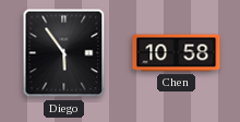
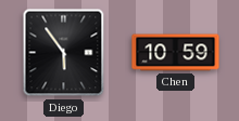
Chen: 10:58 -> 10:59
